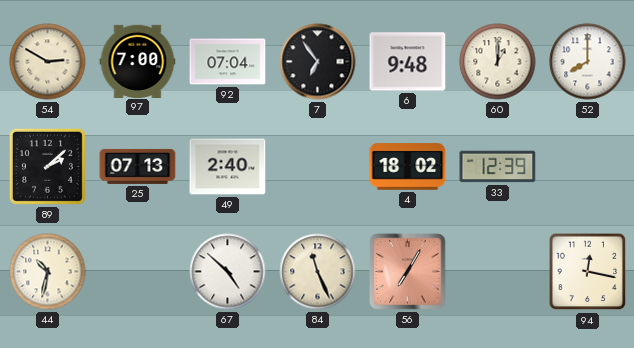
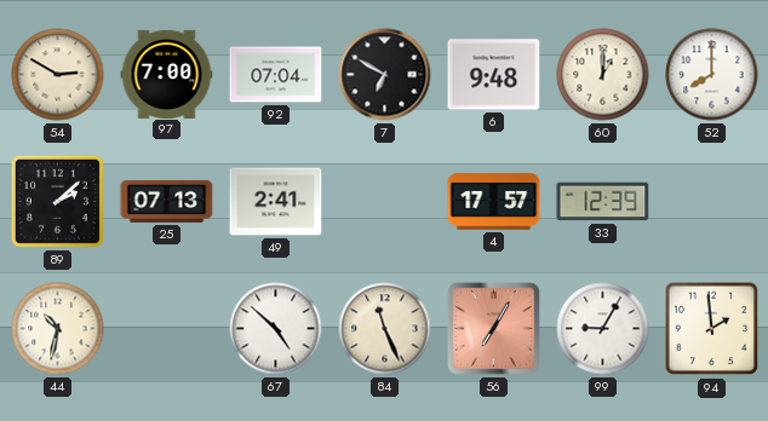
7: 6:54 -> 6:50
49: 2:40 -> 2:41
4: 18:02 -> 17:57
99: none -> 9:05
94: 12:17 -> 1:59
